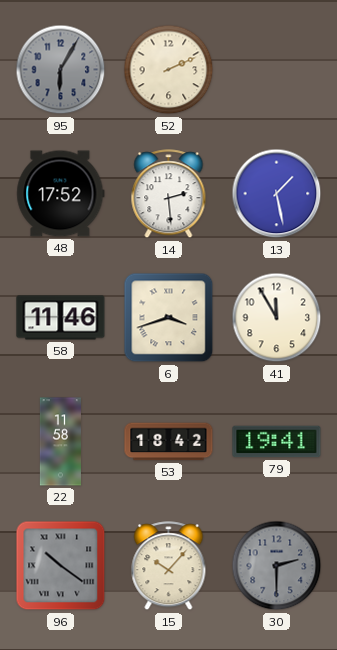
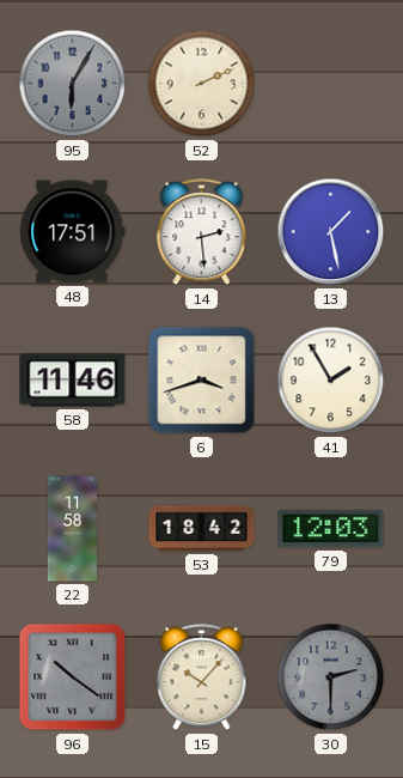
48: 17:52 -> 17:51
41: 11:55 -> 1:55
79: 19:41 -> 12:03
